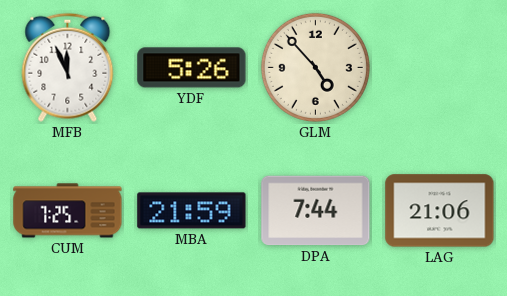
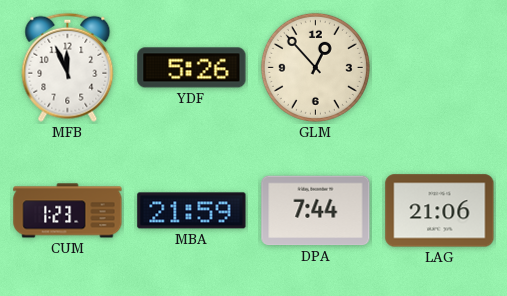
GLM: 4:53 -> 12:53
CUM: 7:25 -> 1:23
